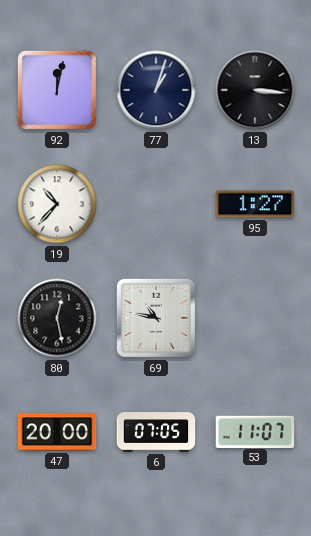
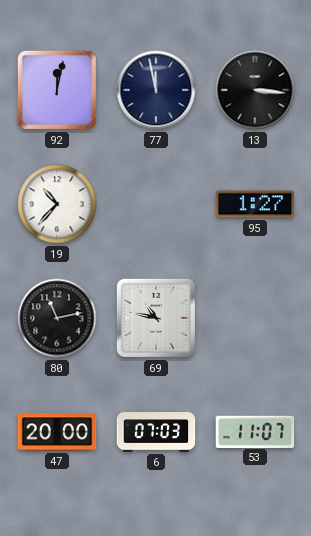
77: 1:03 -> 11:58
80: 12:28 -> 11:13
6: 07:05 -> 07:03
